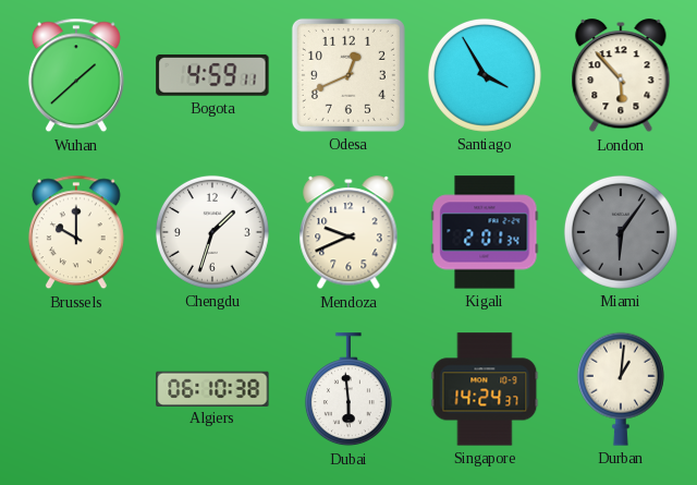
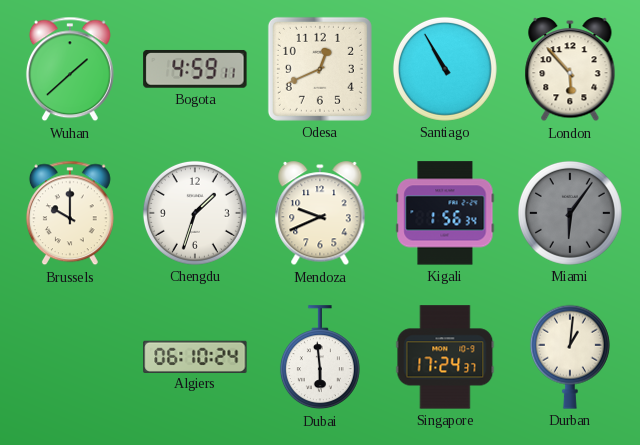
Santiago: 3:55 -> 10:55
Kigali: 2:01 -> 1:56
Algiers: 06:10:38 -> 06:10:24
Singapore: 14:24 -> 17:24
